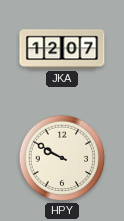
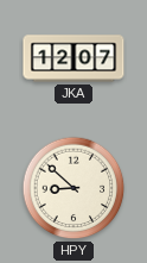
HPY: 9:50 -> 8:52
